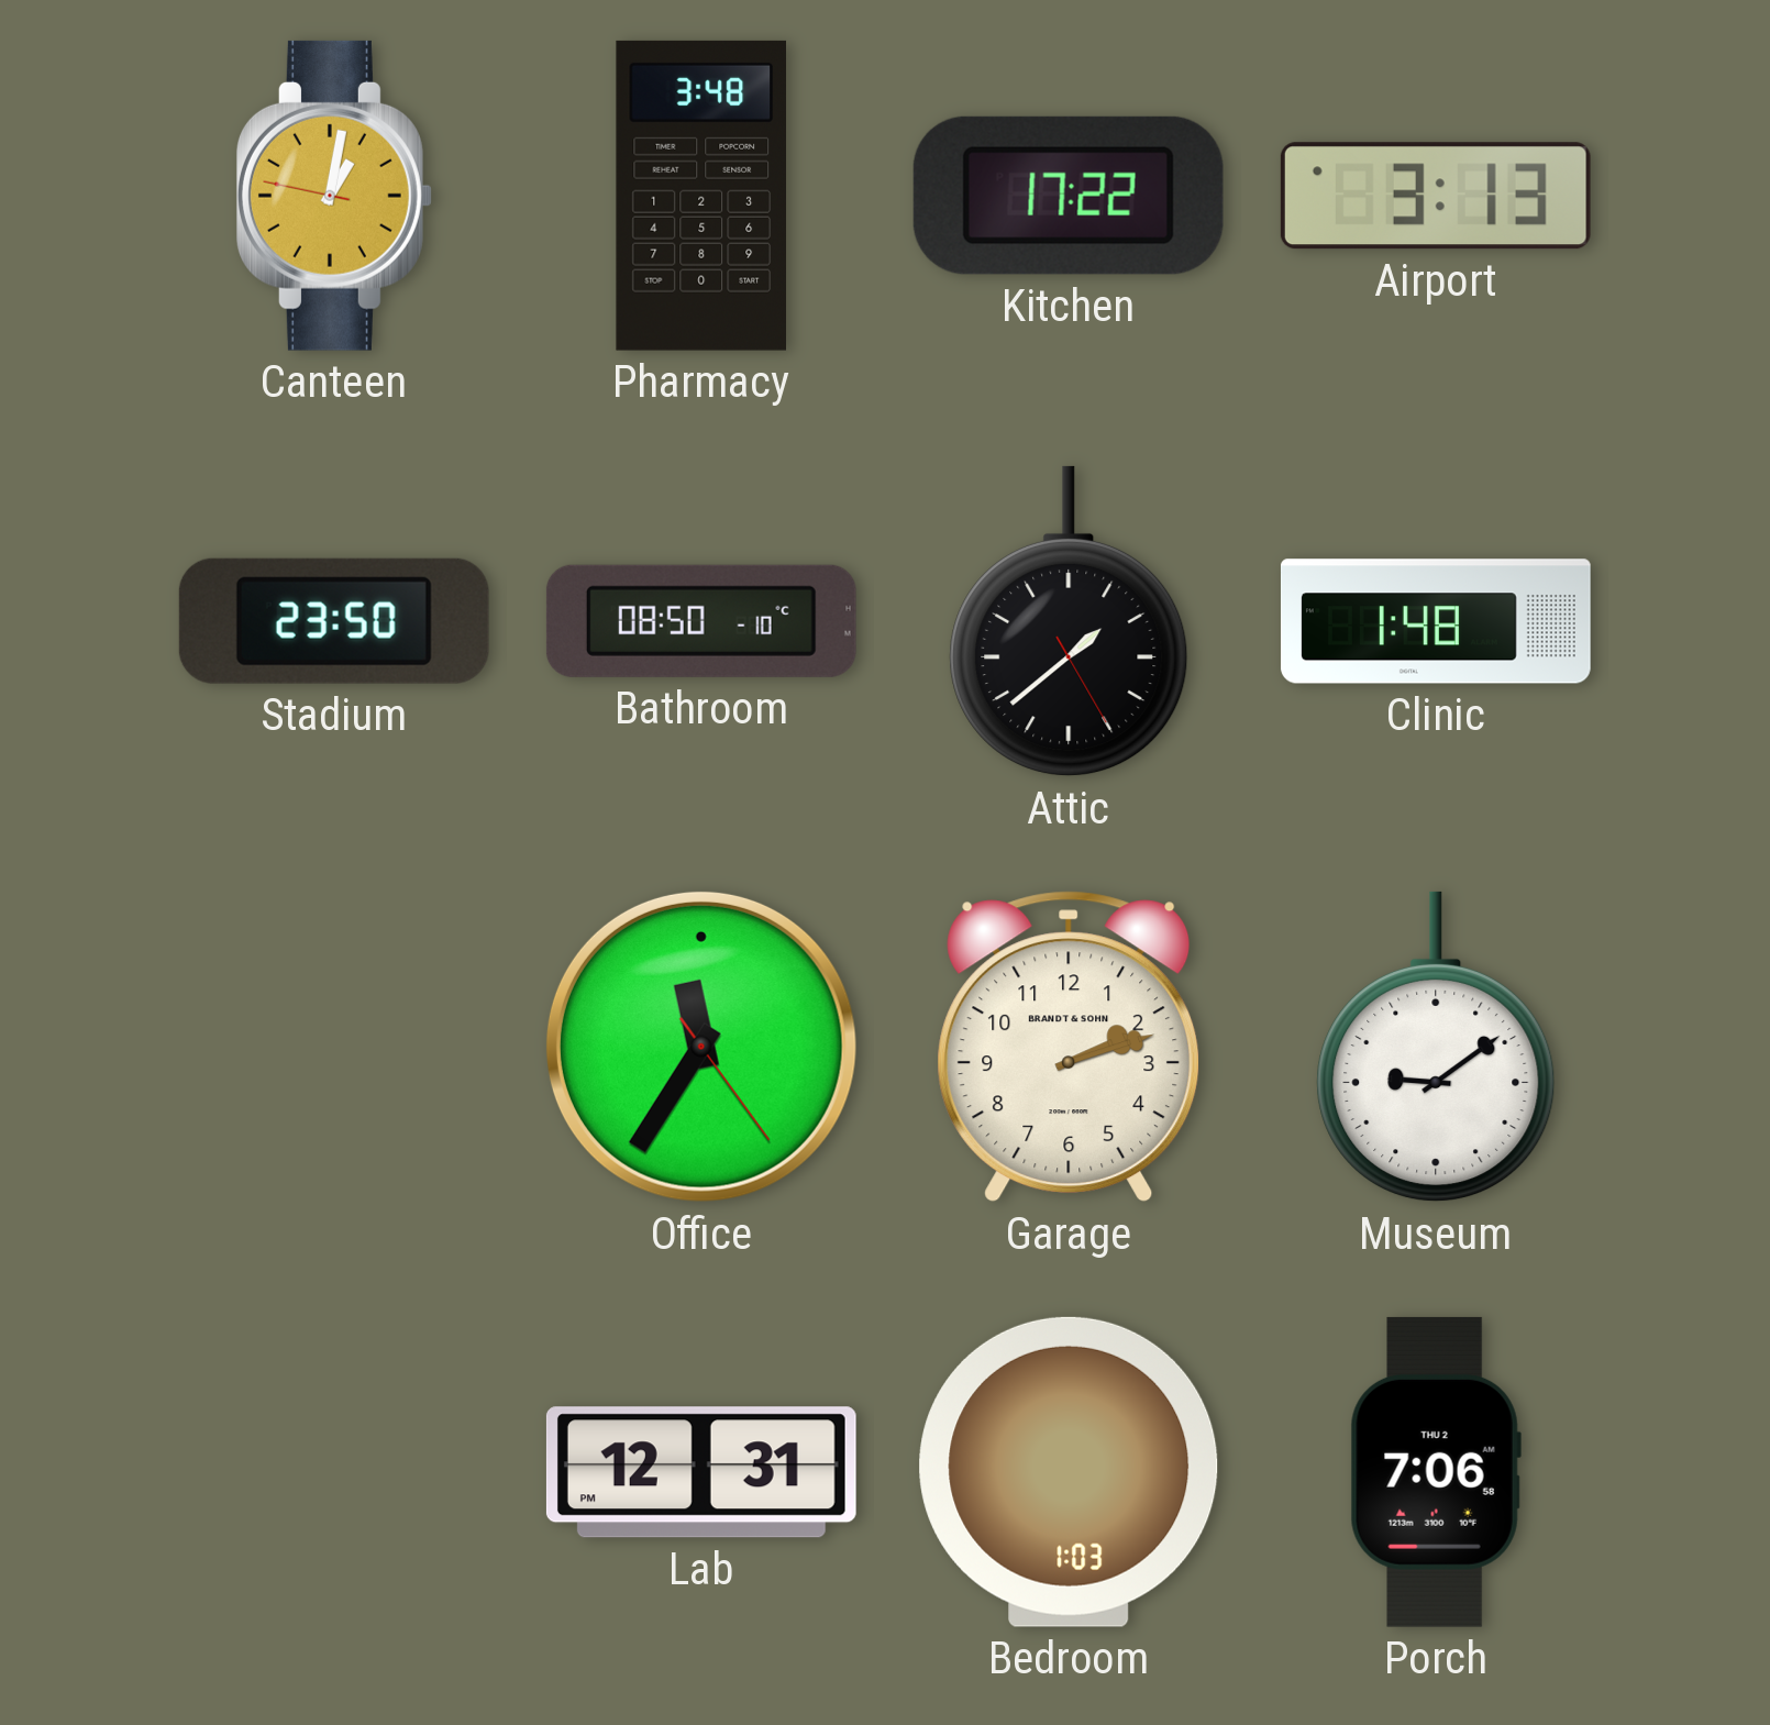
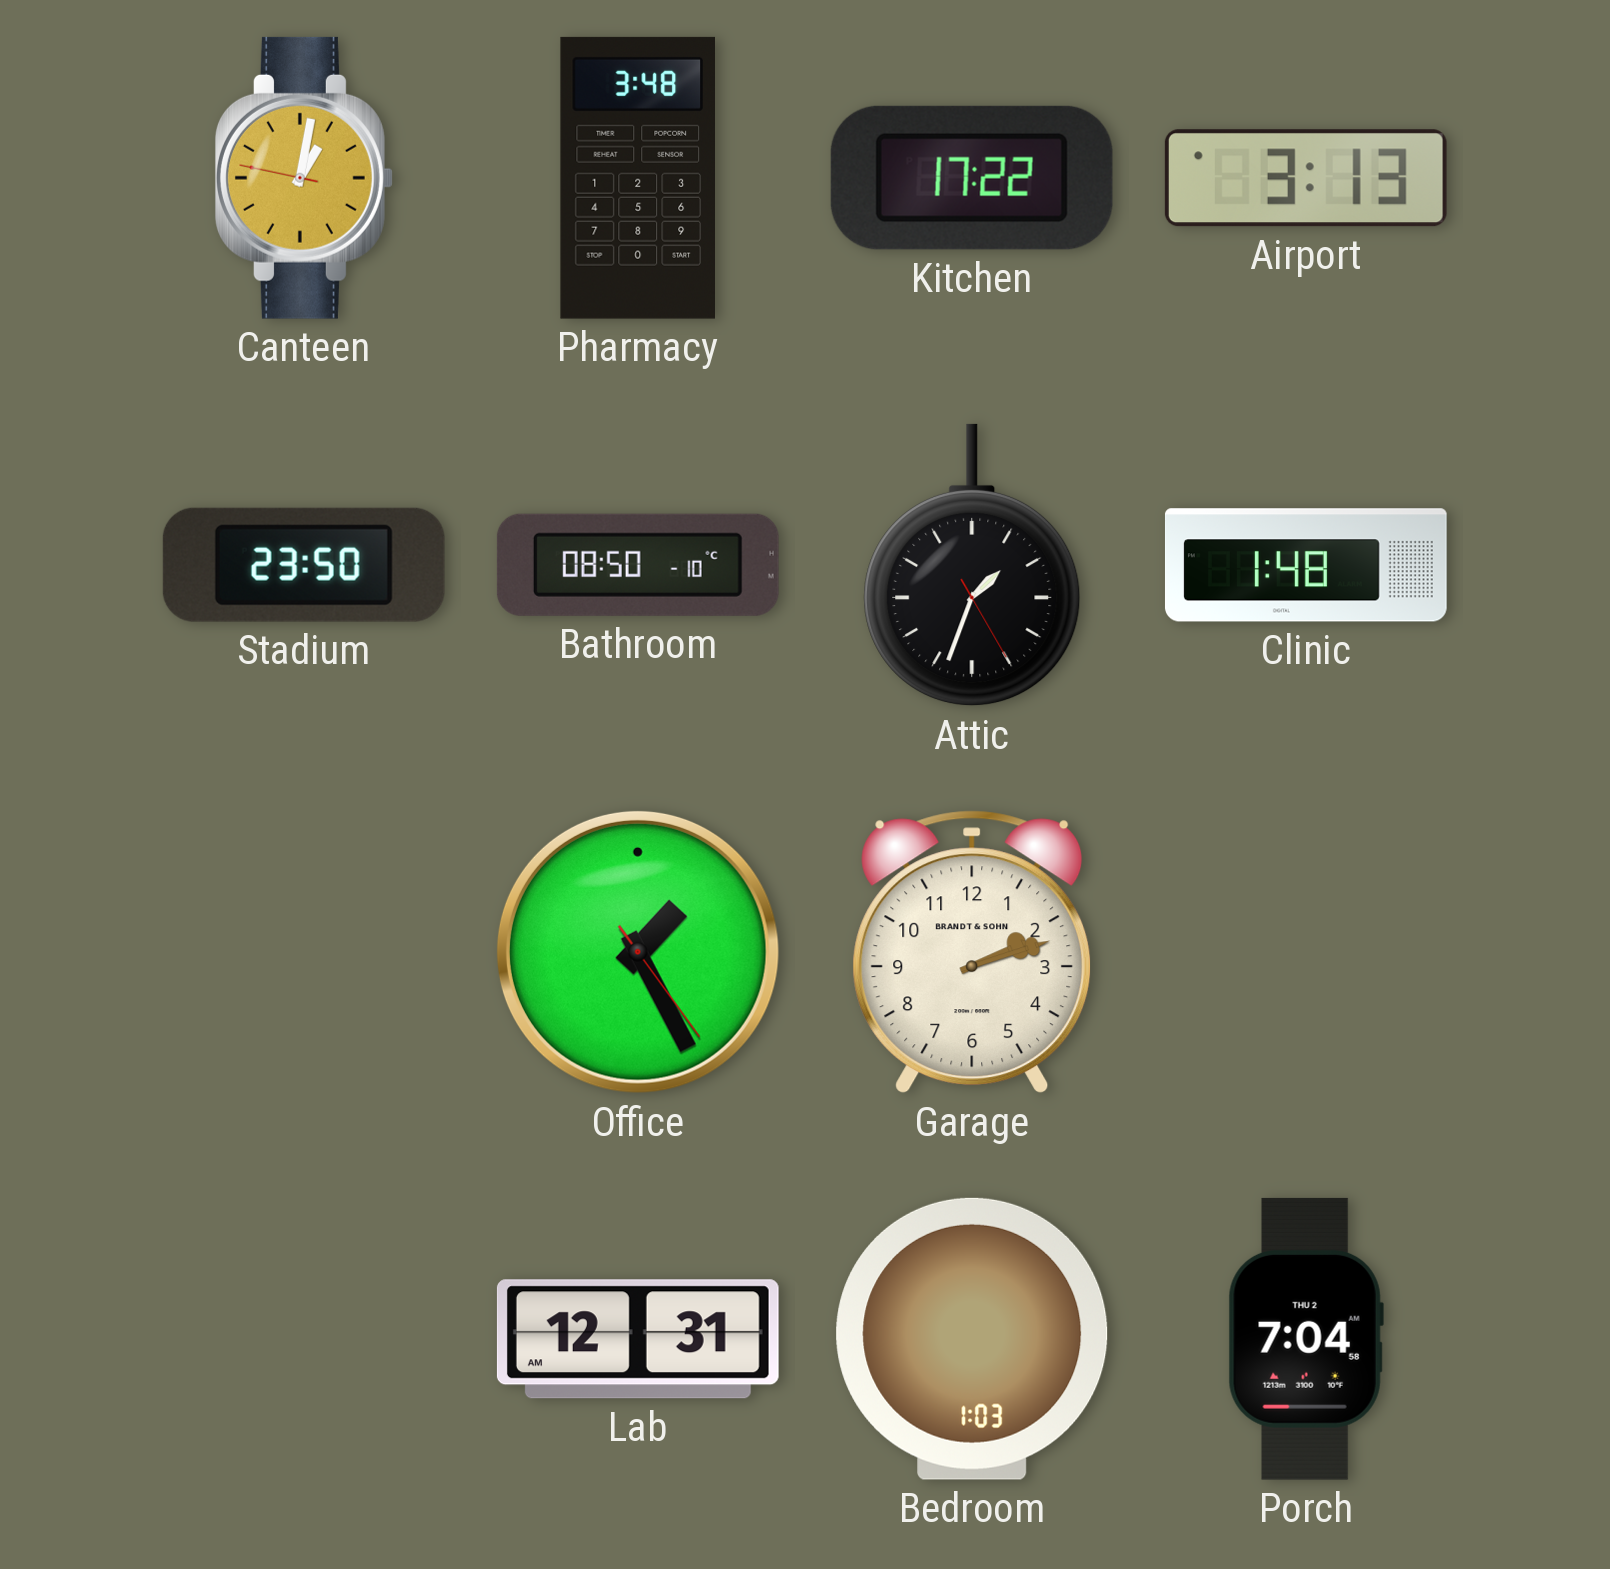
Attic: 1:38 -> 1:33
Office: 11:35 -> 1:25
Museum: 9:09 -> none
Lab: 12:31 PM -> 12:31 AM
Porch: 7:06 -> 7:04
